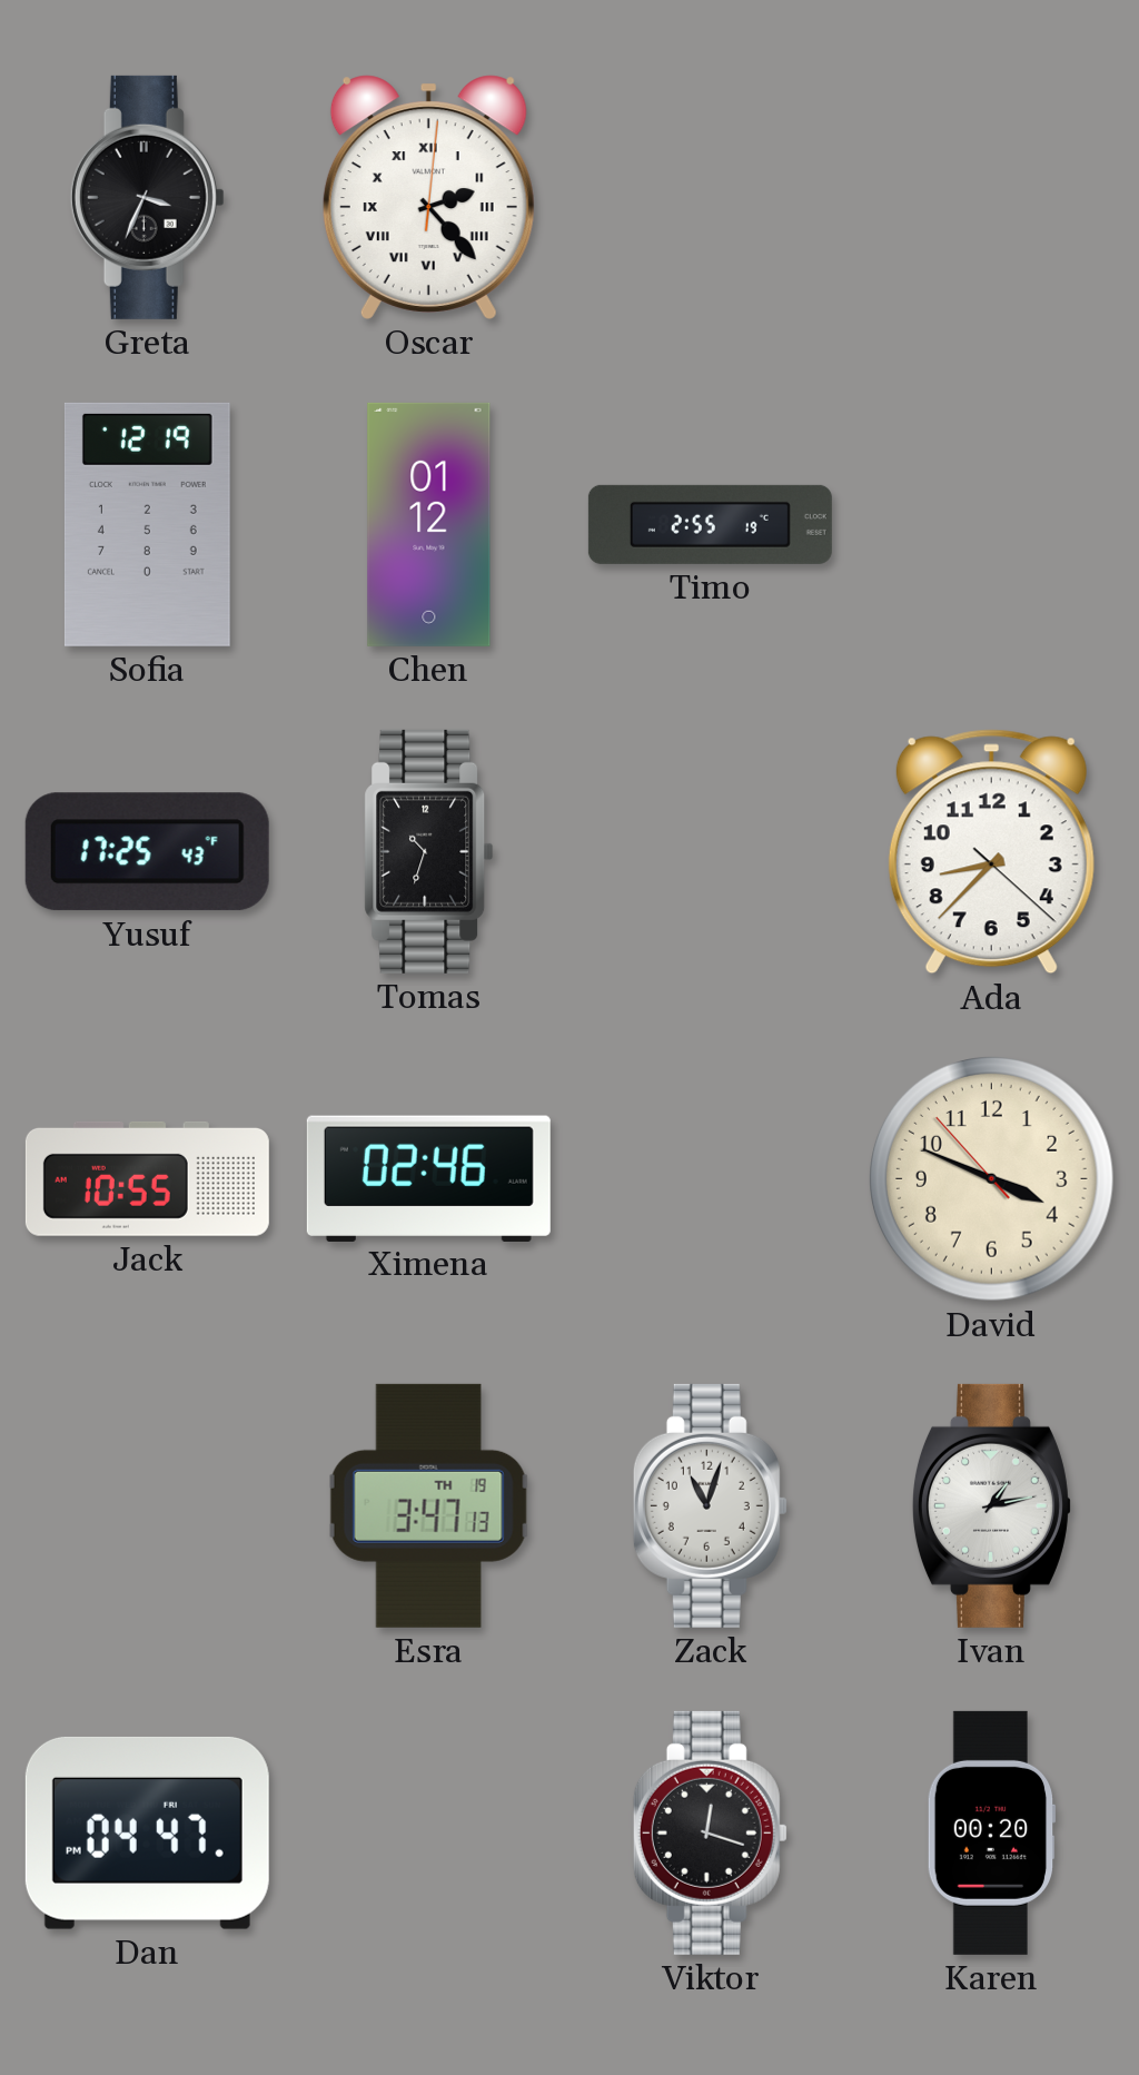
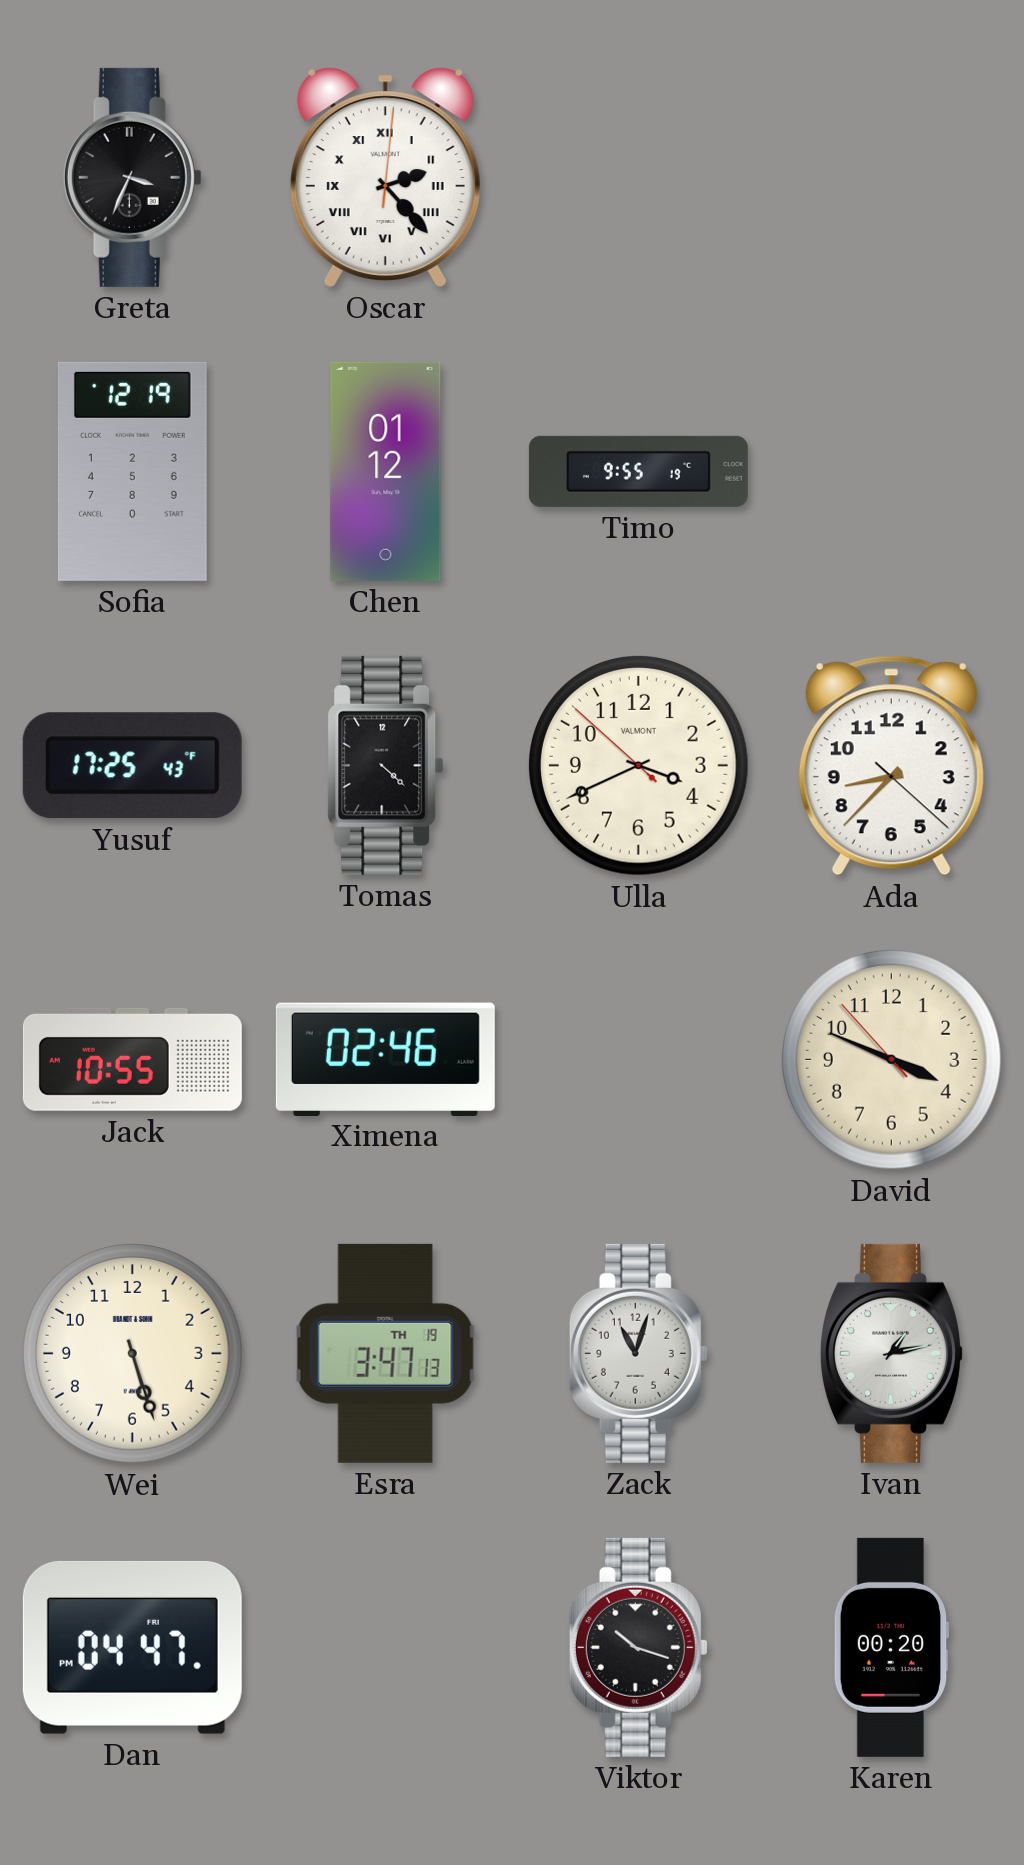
Timo: 2:55 -> 9:55
Tomas: 10:33 -> 4:22
Ulla: none -> 3:40
Wei: none -> 5:27
Viktor: 12:18 -> 10:18
